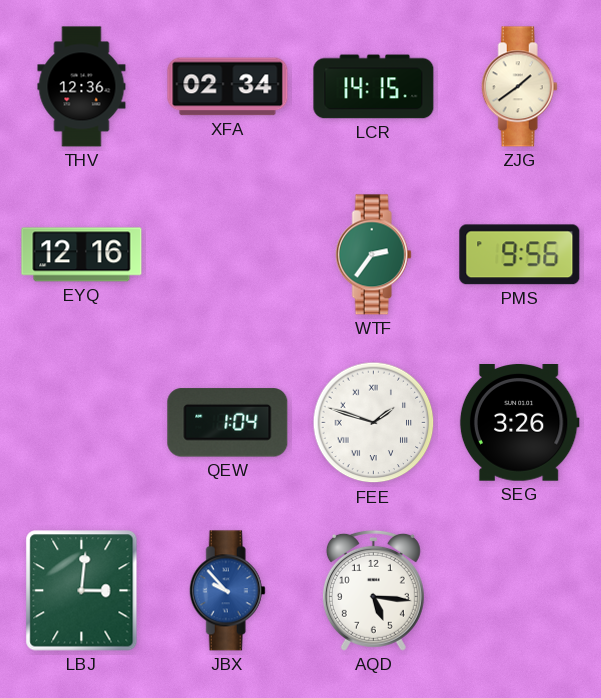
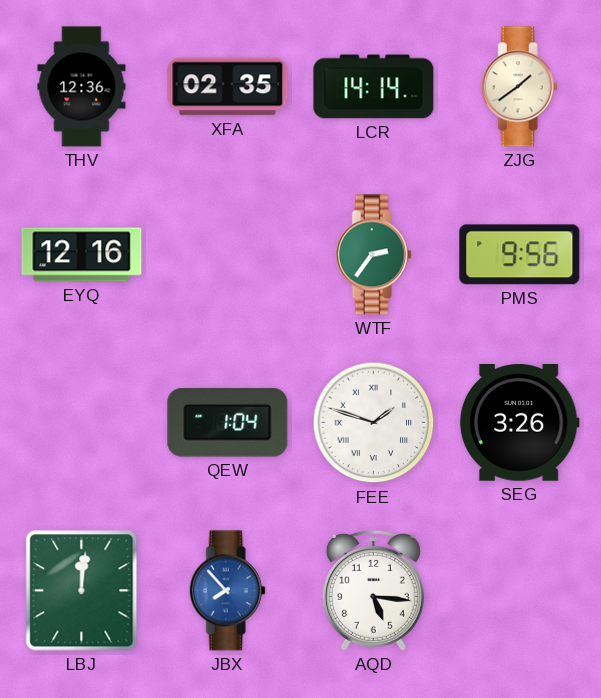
XFA: 02:34 -> 02:35
LCR: 14:15 -> 14:14
LBJ: 3:01 -> 12:01
JBX: 9:53 -> 7:53
